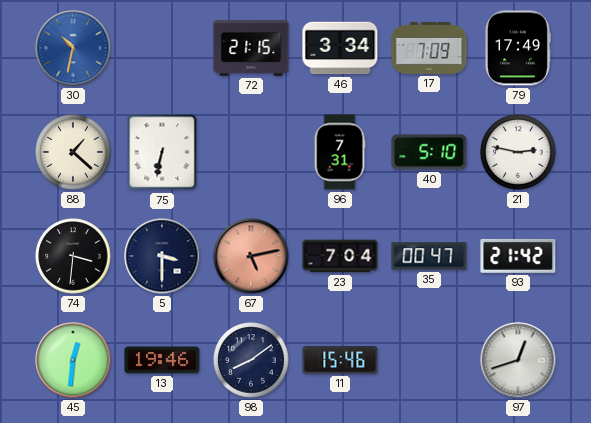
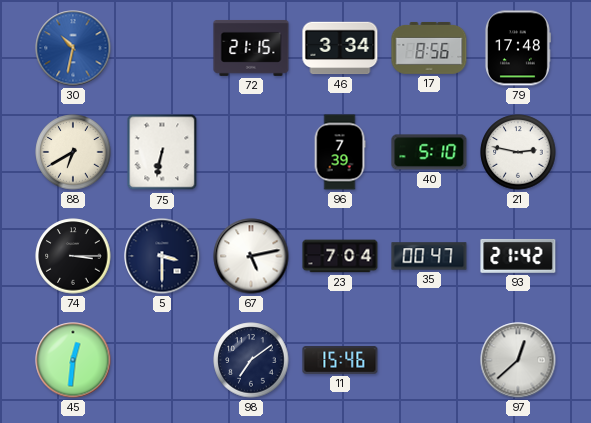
17: 7:09 -> 8:56
79: 17:49 -> 17:48
88: 1:22 -> 6:40
96: 7:31 -> 7:39
74: 3:31 -> 3:15
67 dial: salmon -> white
13: 19:46 -> none
98: 8:09 -> 7:09
97: 12:42 -> 12:38
